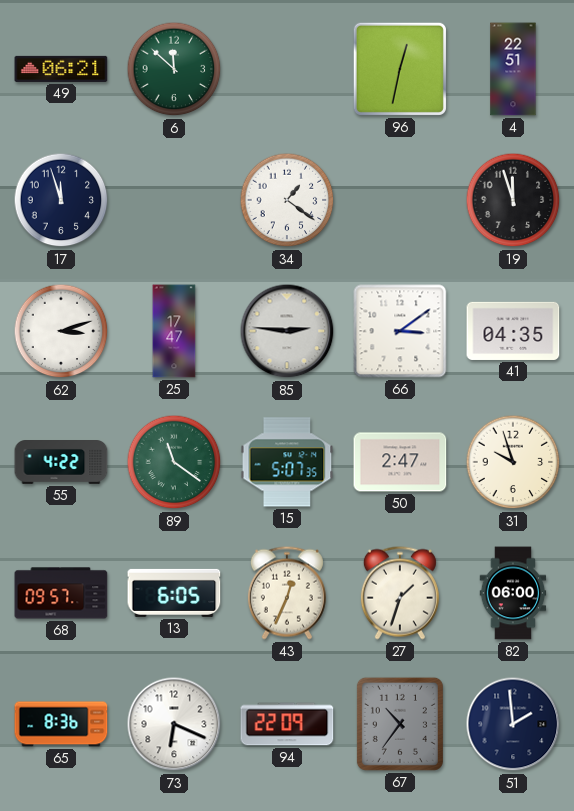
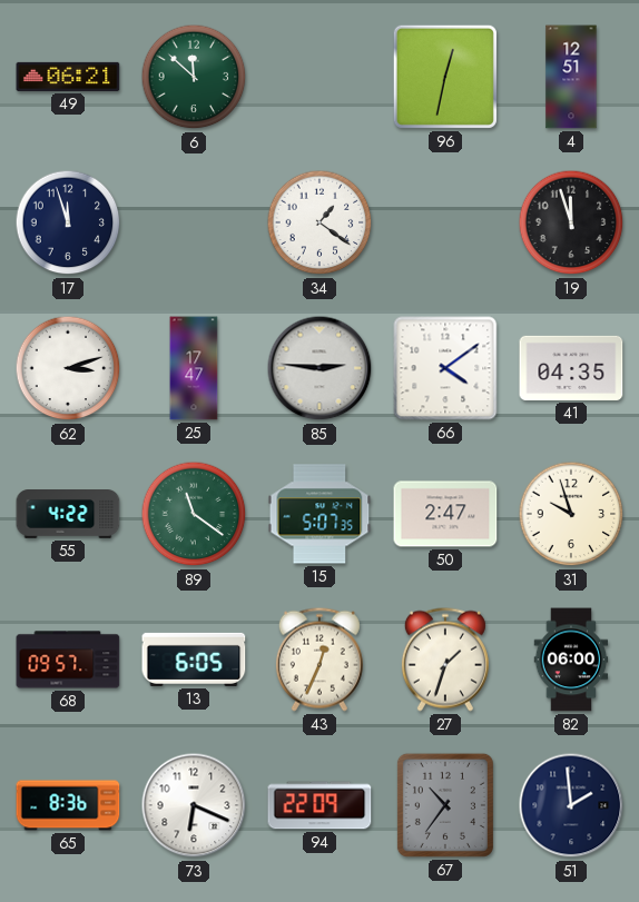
4: 22:51 -> 12:51
66: 3:09 -> 4:09
